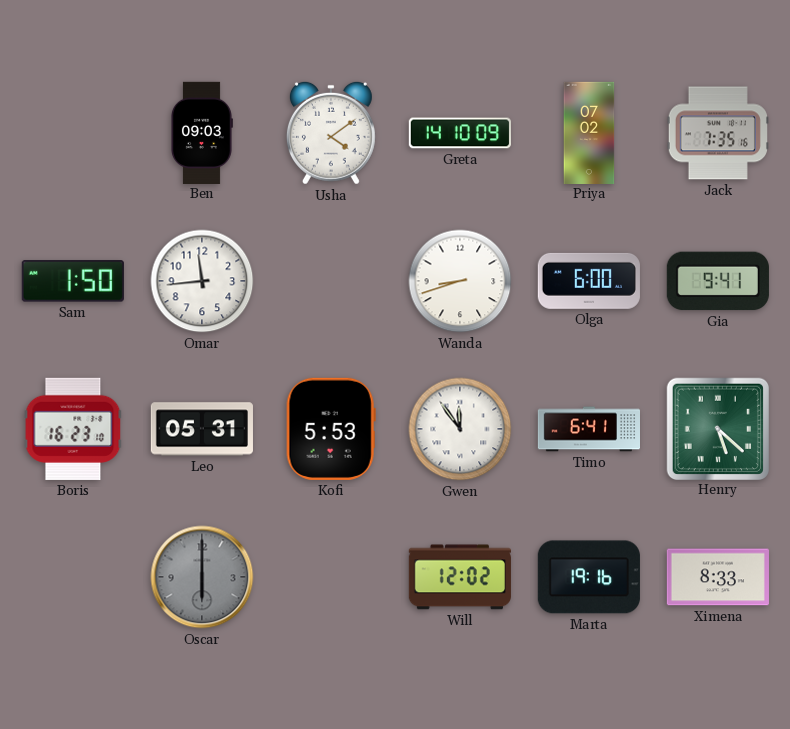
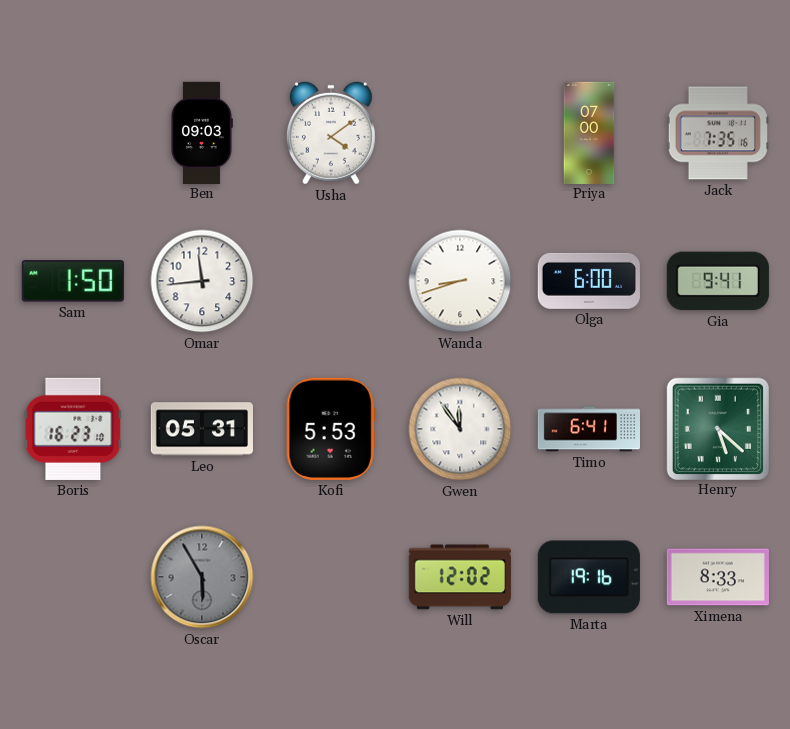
Greta: 14:10 -> none
Priya: 07:02 -> 07:00
Oscar: 6:00 -> 5:55
